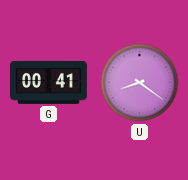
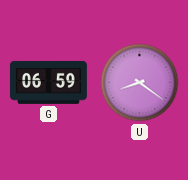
G: 00:41 -> 06:59
